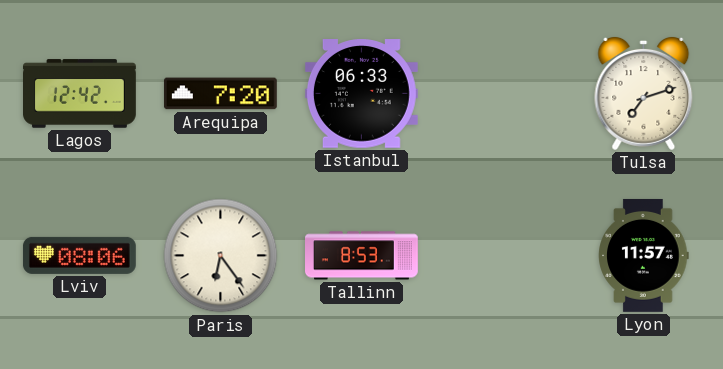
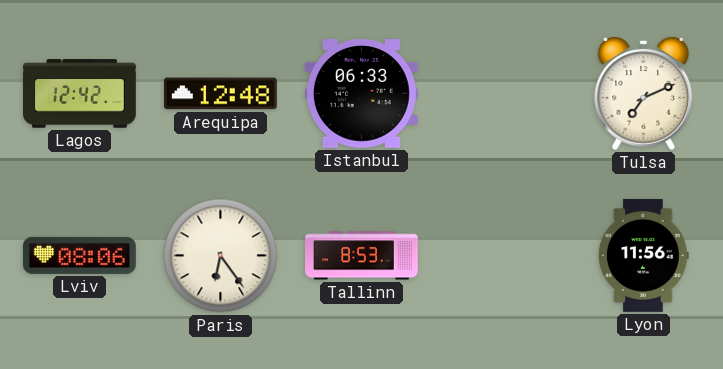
Arequipa: 7:20 -> 12:48
Tulsa: 7:12 -> 7:11
Lyon: 11:57 -> 11:56
